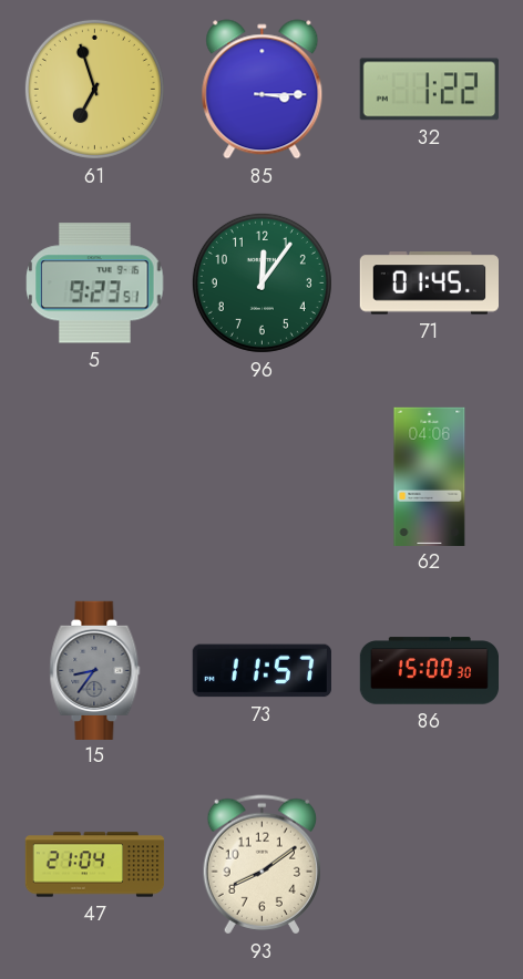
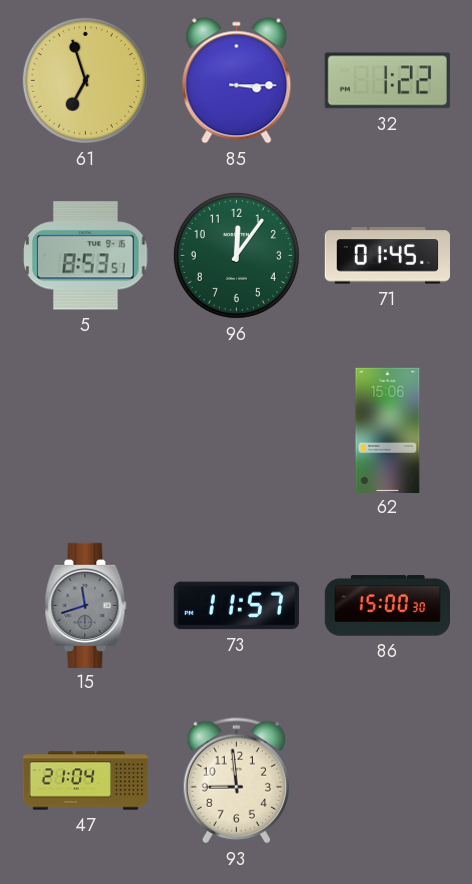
5: 9:23 -> 8:53
62: 04:06 -> 15:06
15: 8:36 -> 11:42
93: 8:09 -> 8:59
